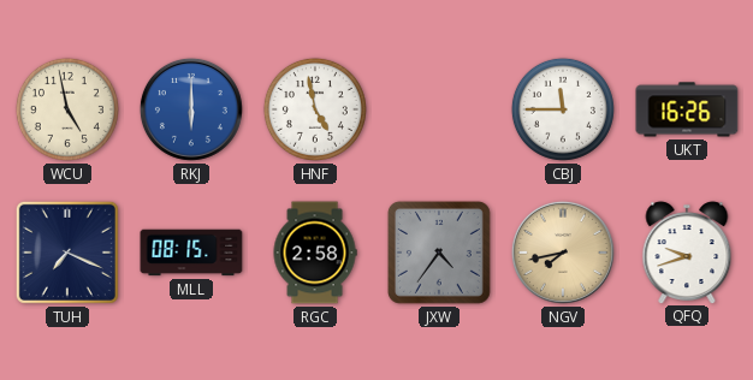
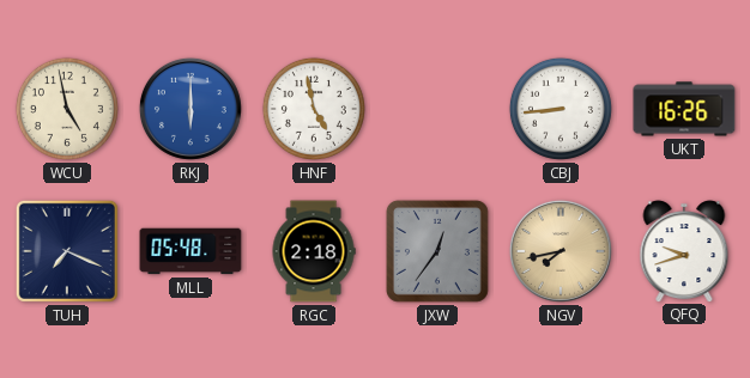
CBJ: 11:45 -> 8:44
MLL: 08:15 -> 05:48
RGC: 2:58 -> 2:18
JXW: 4:36 -> 12:36
